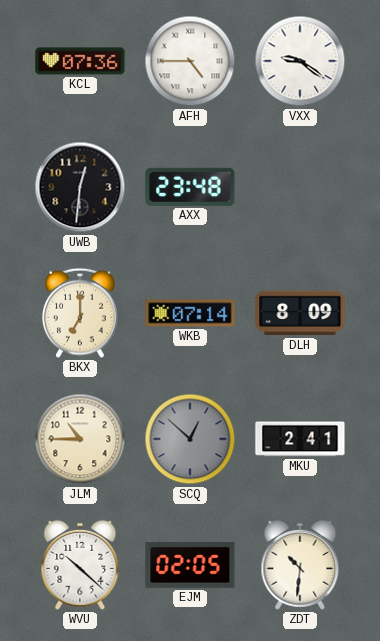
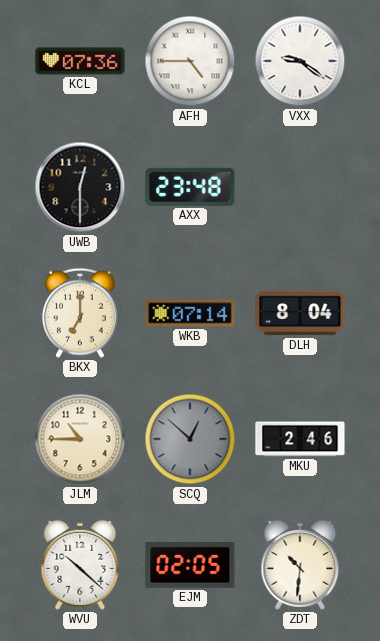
UWB: 12:31 -> 12:30
DLH: 8:09 -> 8:04
MKU: 2:41 -> 2:46
